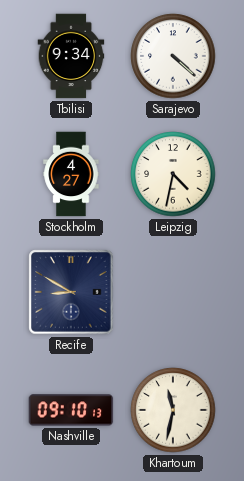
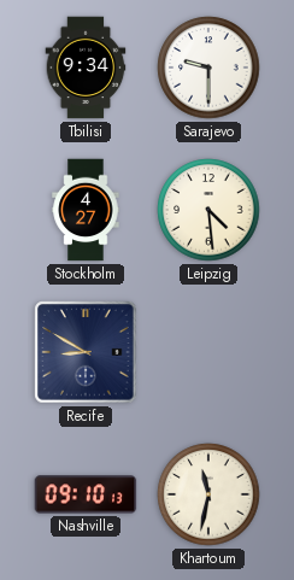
Sarajevo: 4:22 -> 9:30
Leipzig: 4:32 -> 4:29
